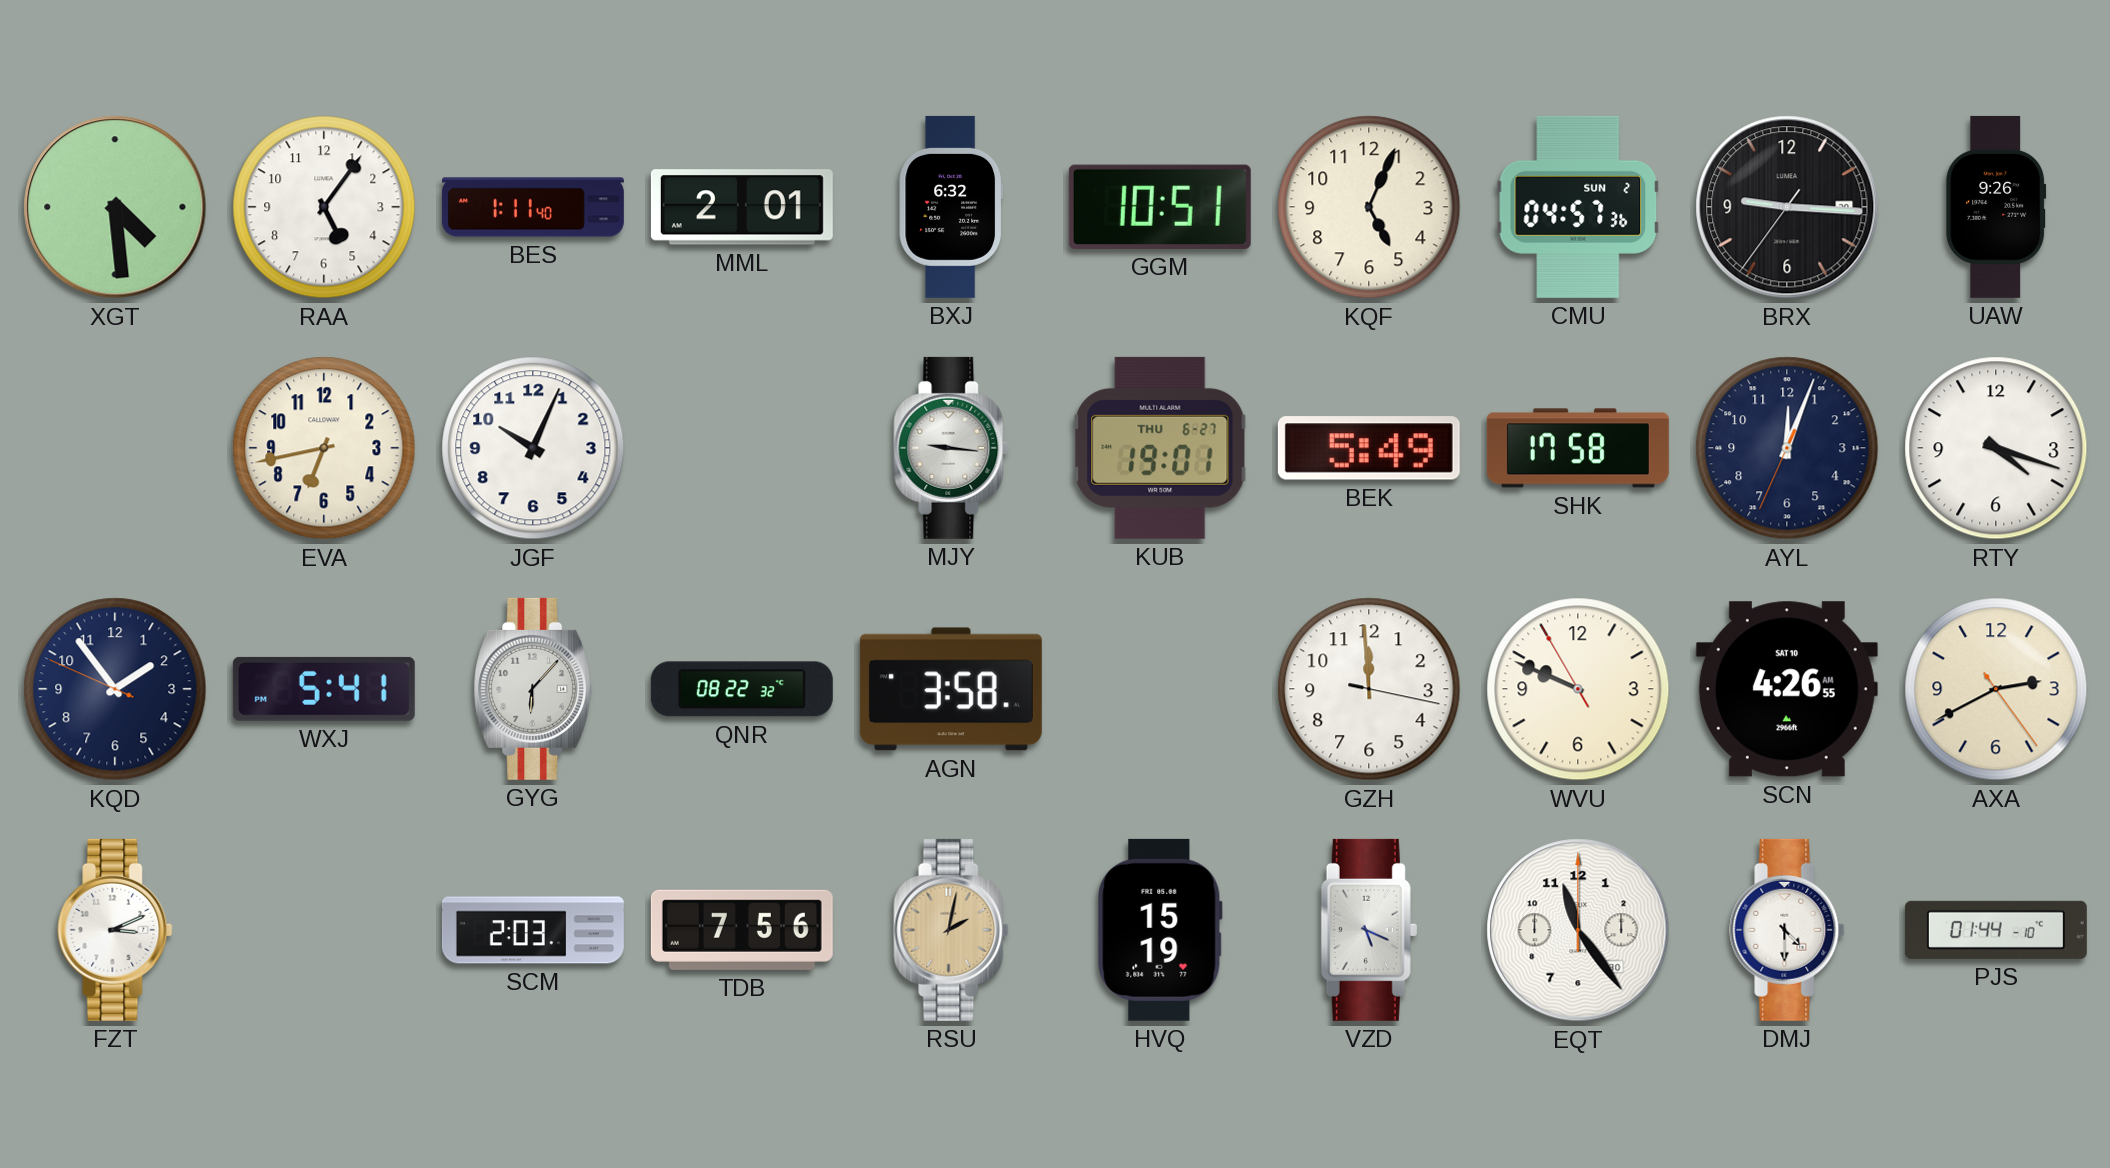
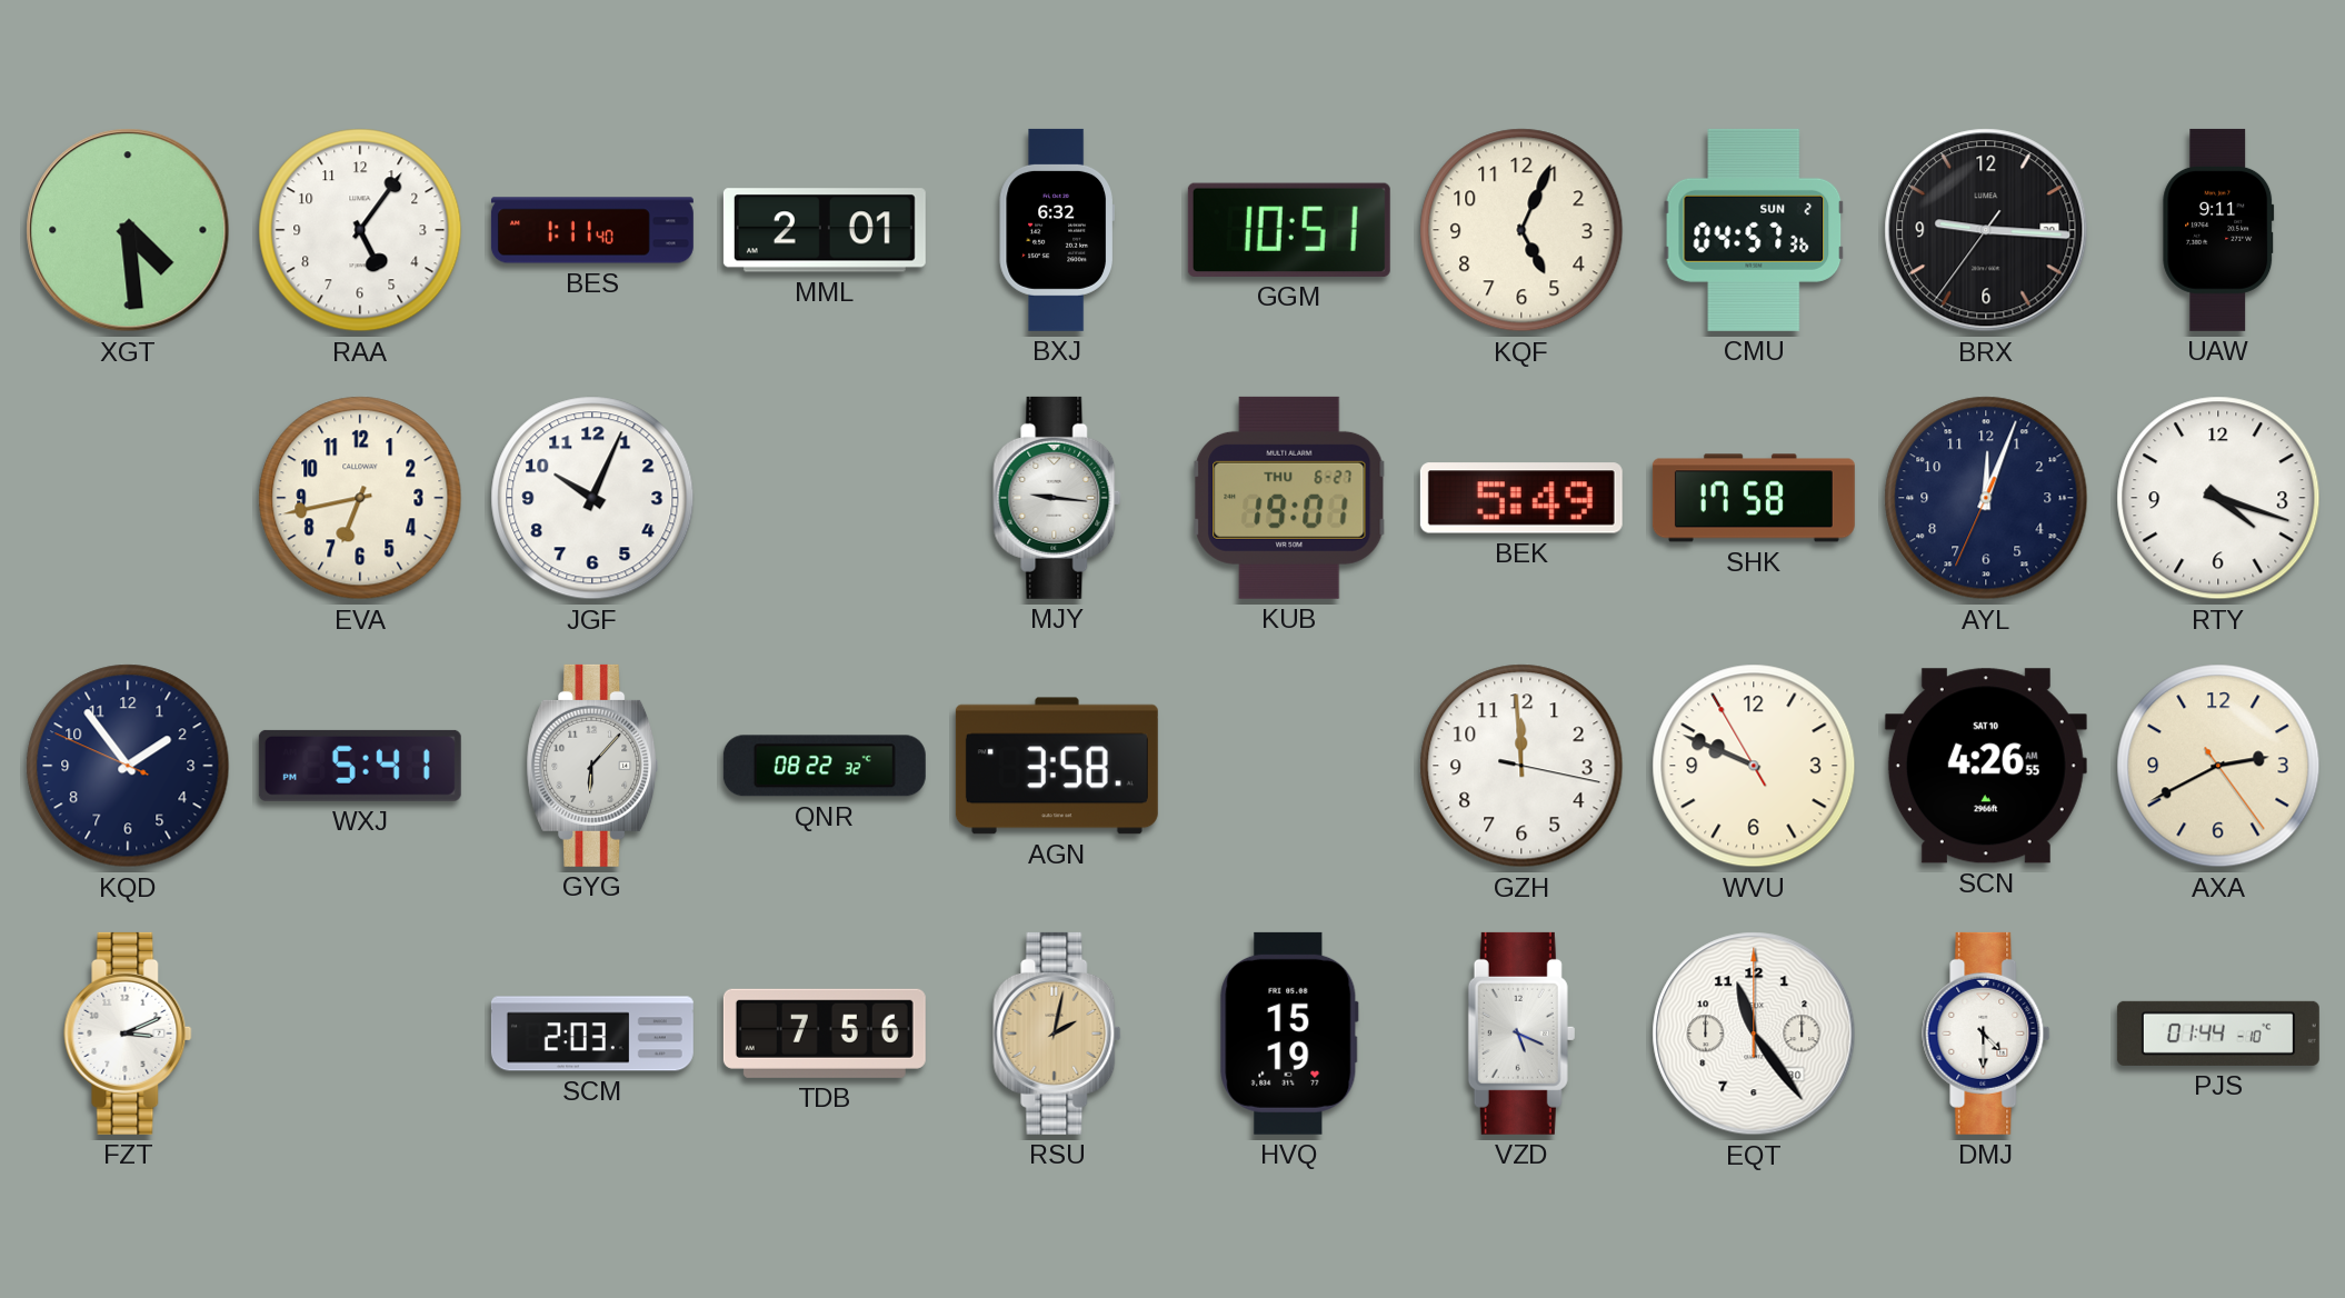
UAW: 9:26 -> 9:11
